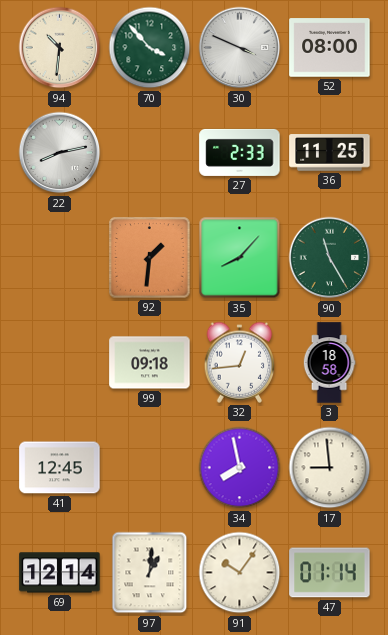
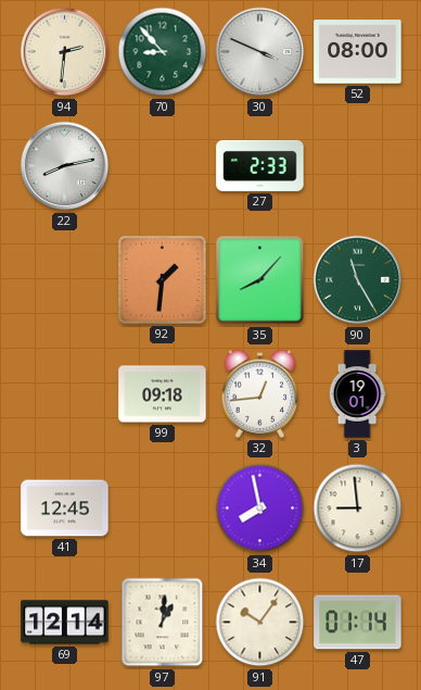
94: 10:31 -> 2:31
70: 3:53 -> 8:53
36: 11:25 -> none
3: 18:58 -> 19:01
